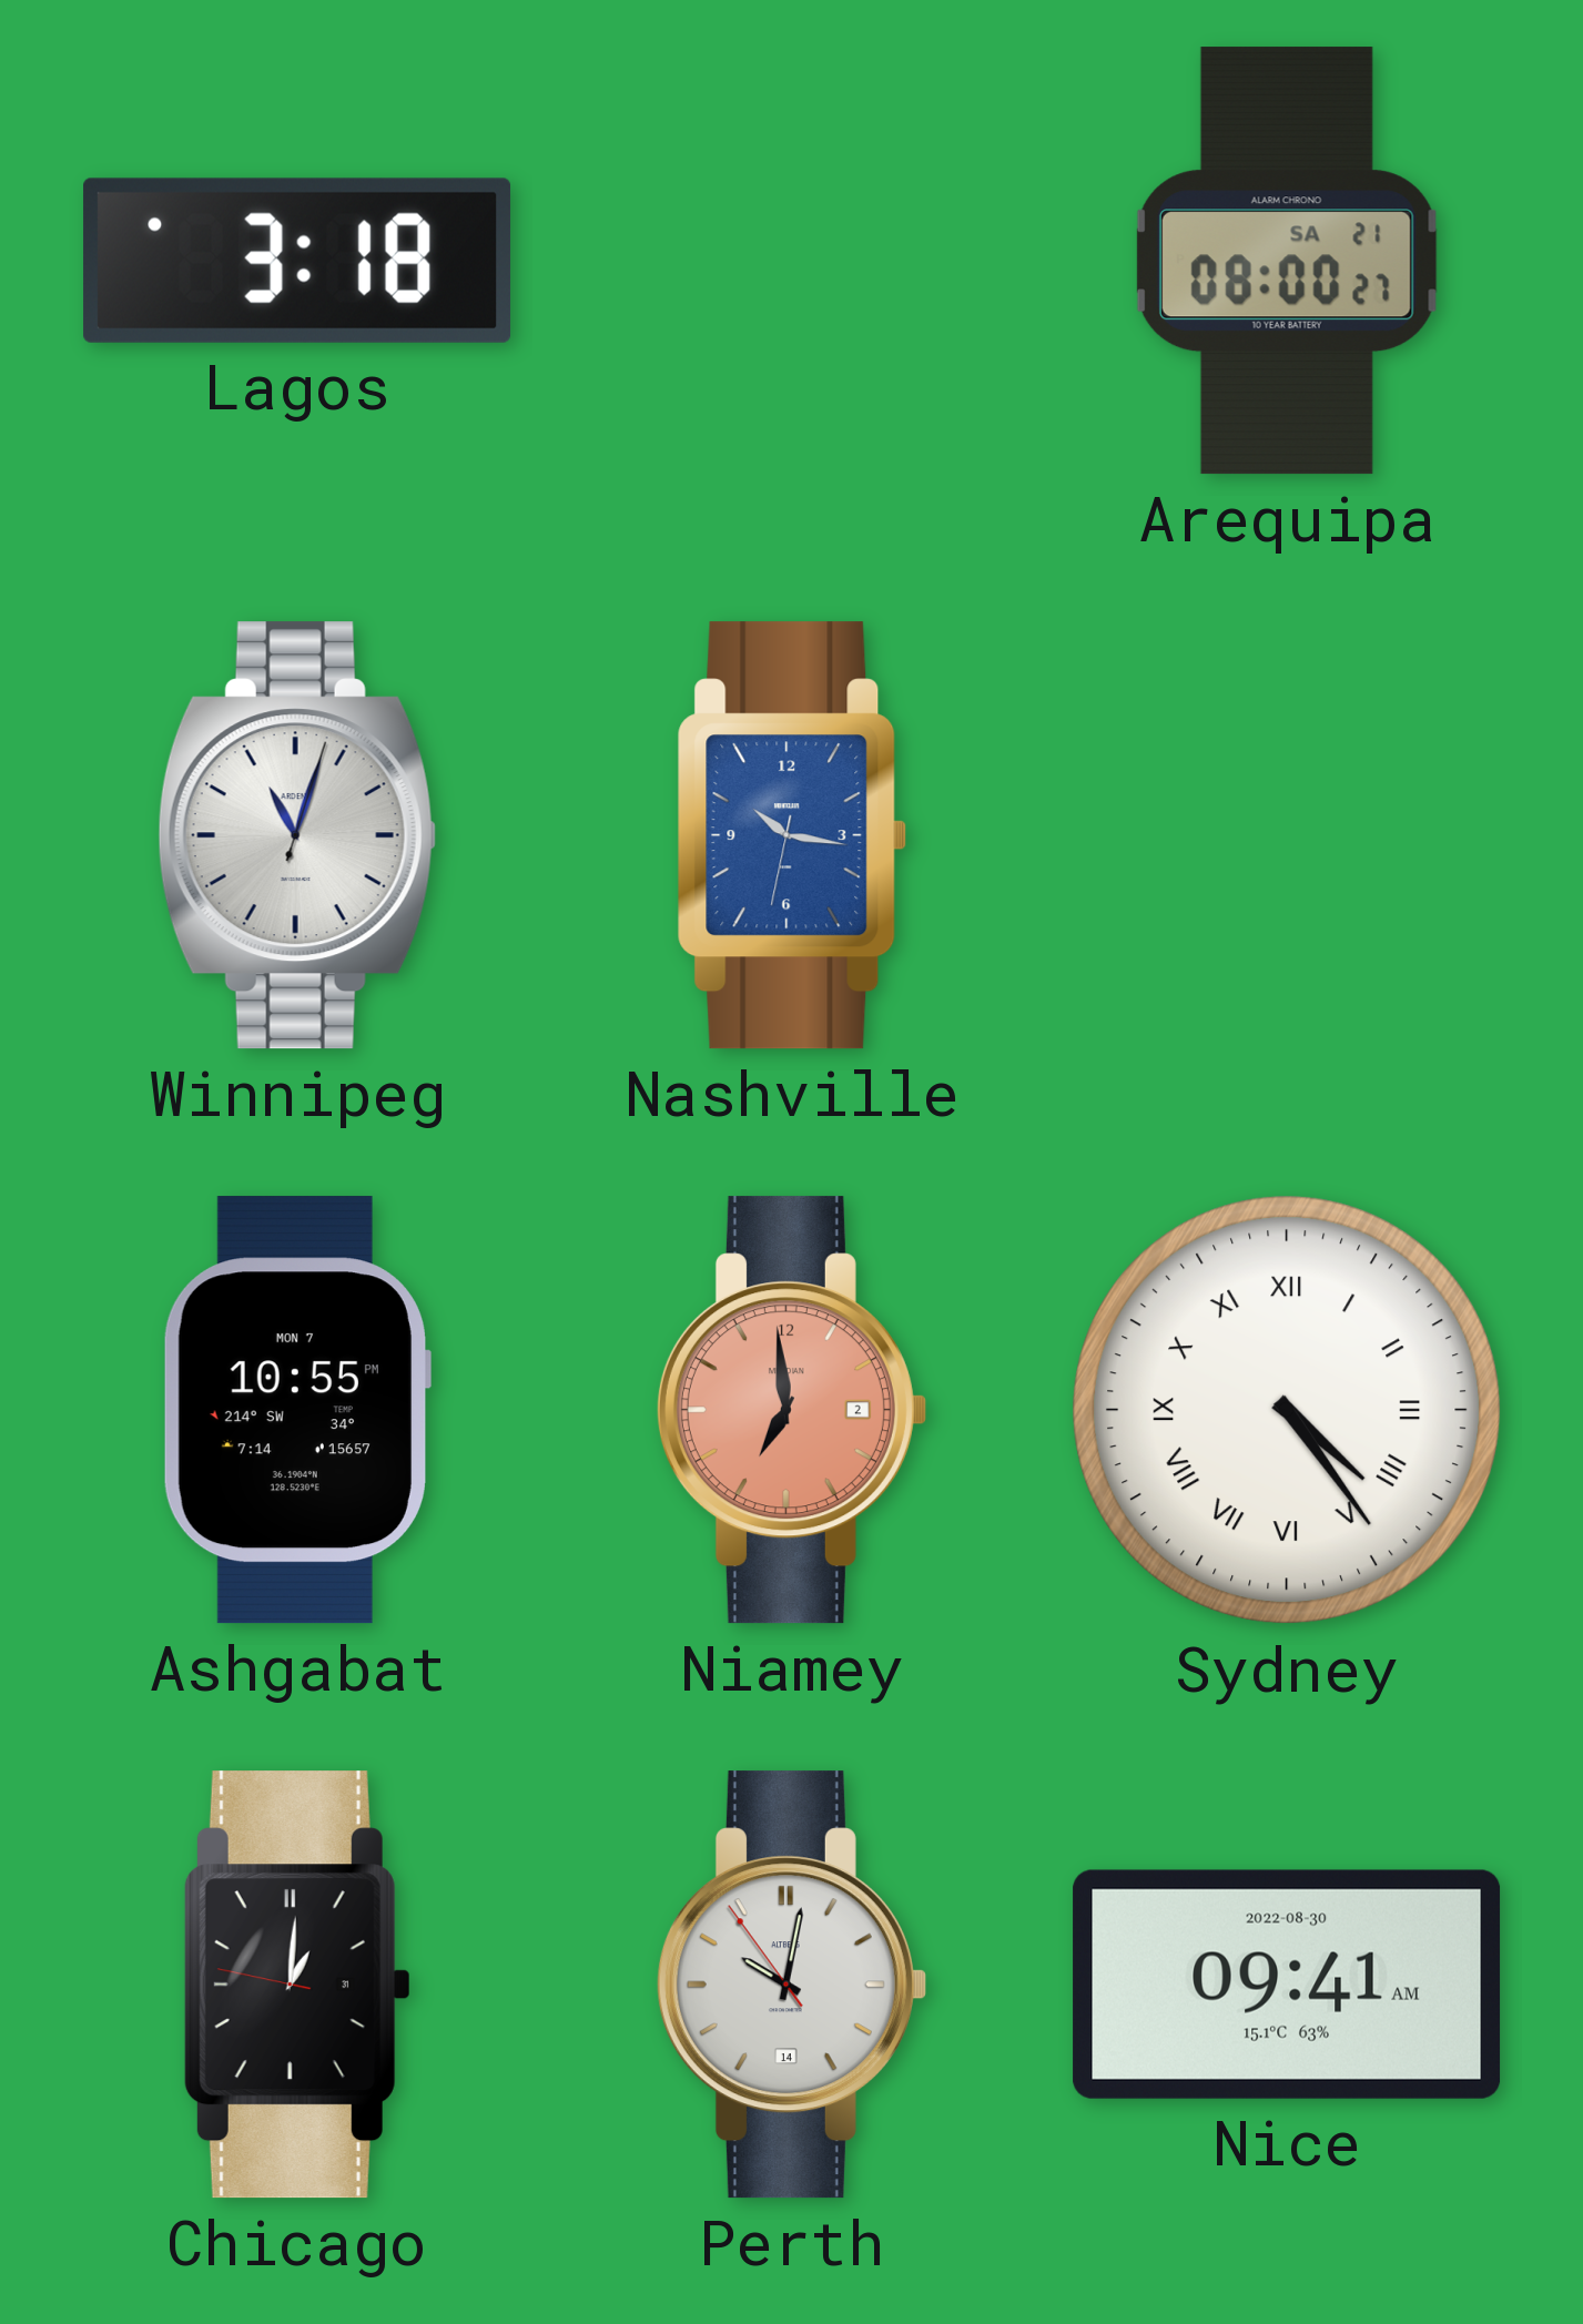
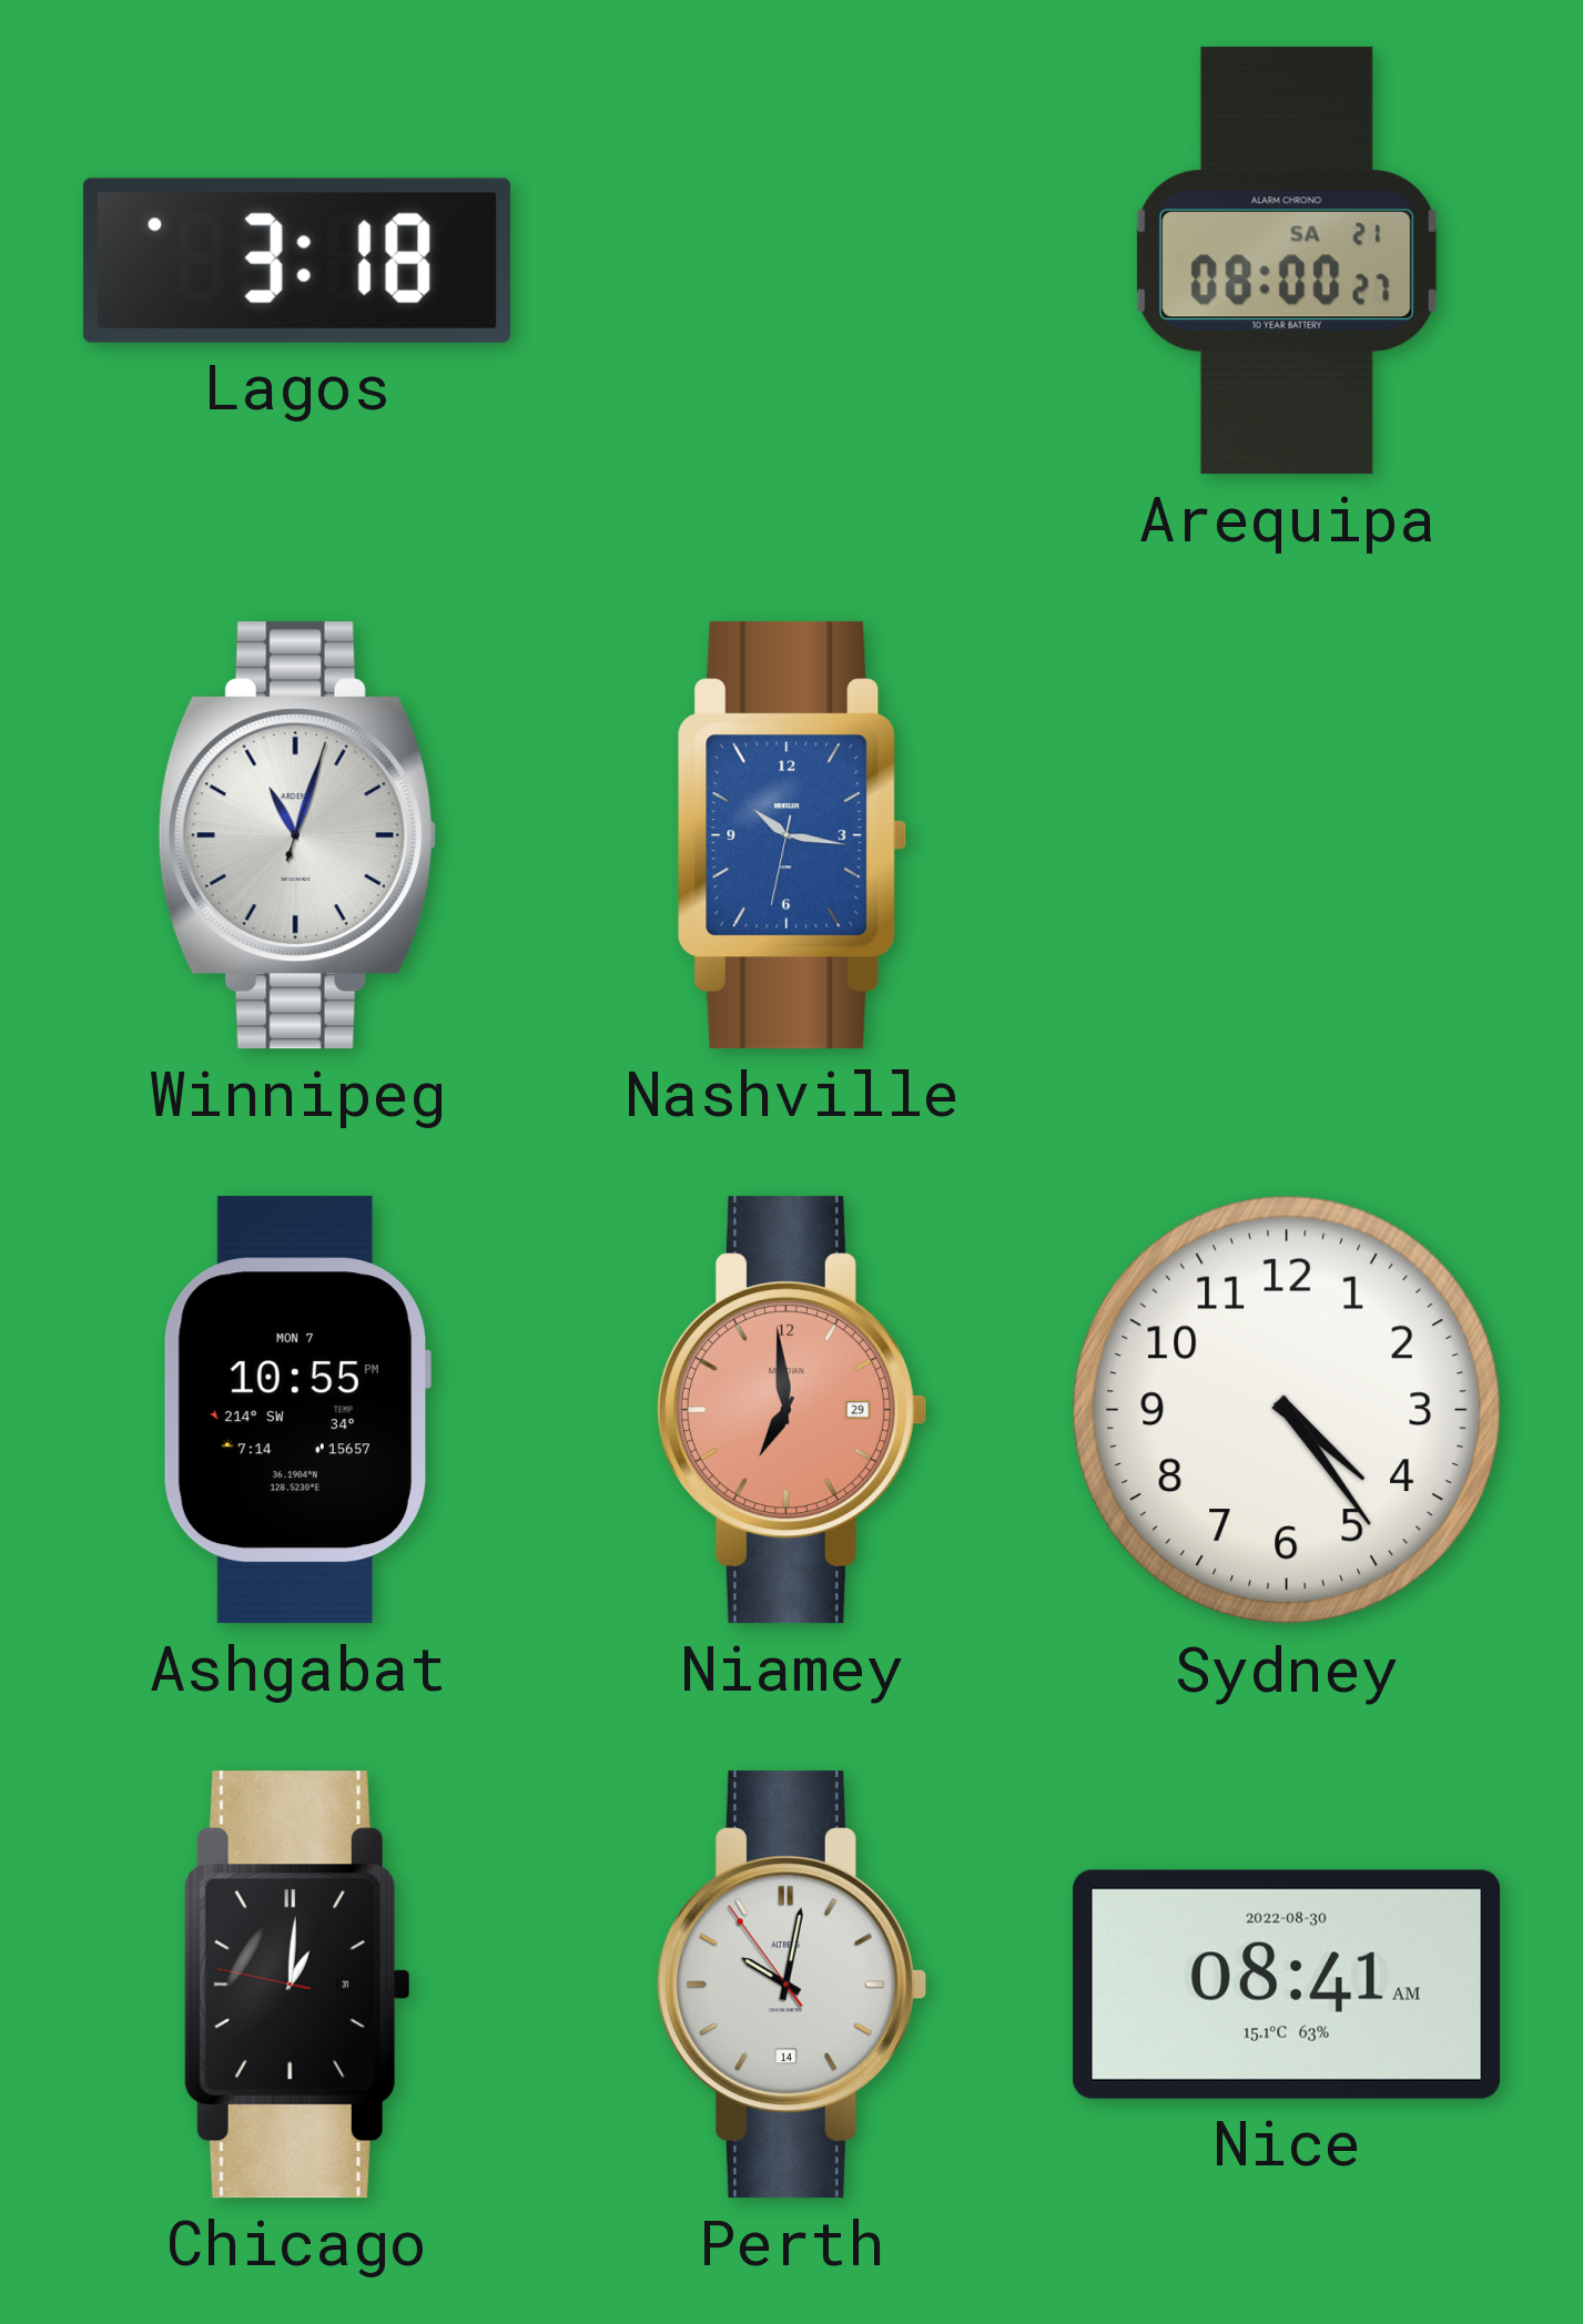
Niamey date: 2 -> 29
Sydney numerals: Roman -> Arabic
Nice: 09:41 -> 08:41
